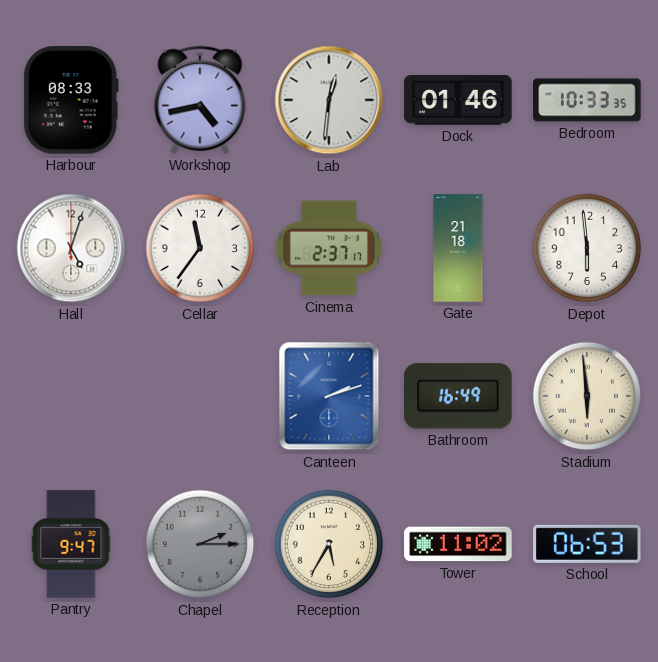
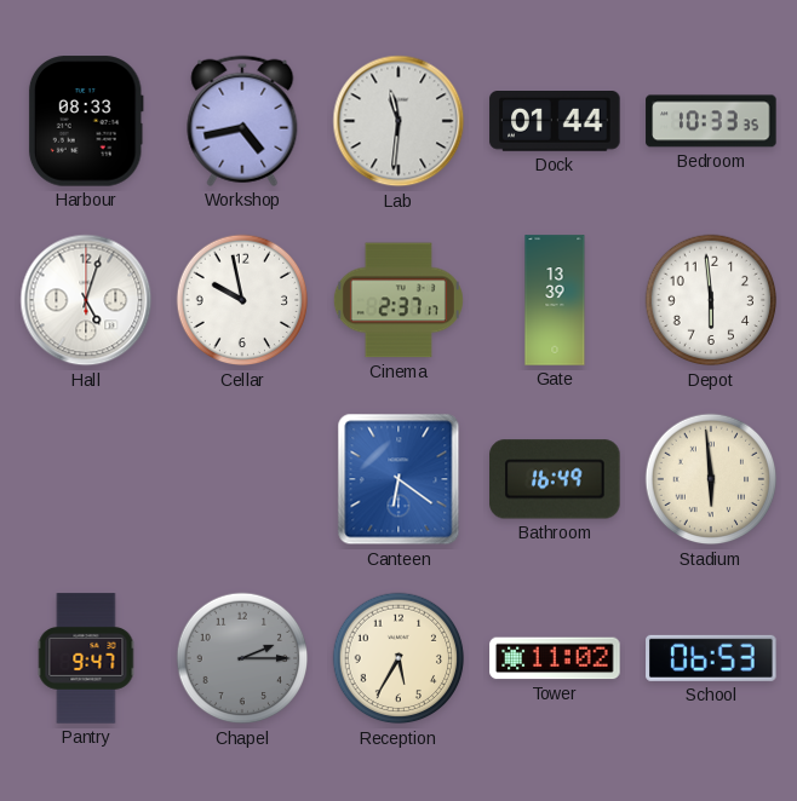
Lab: 12:31 -> 11:31
Dock: 01:46 -> 01:44
Cellar: 11:36 -> 9:58
Gate: 21:18 -> 13:39
Canteen: 2:12 -> 6:21
